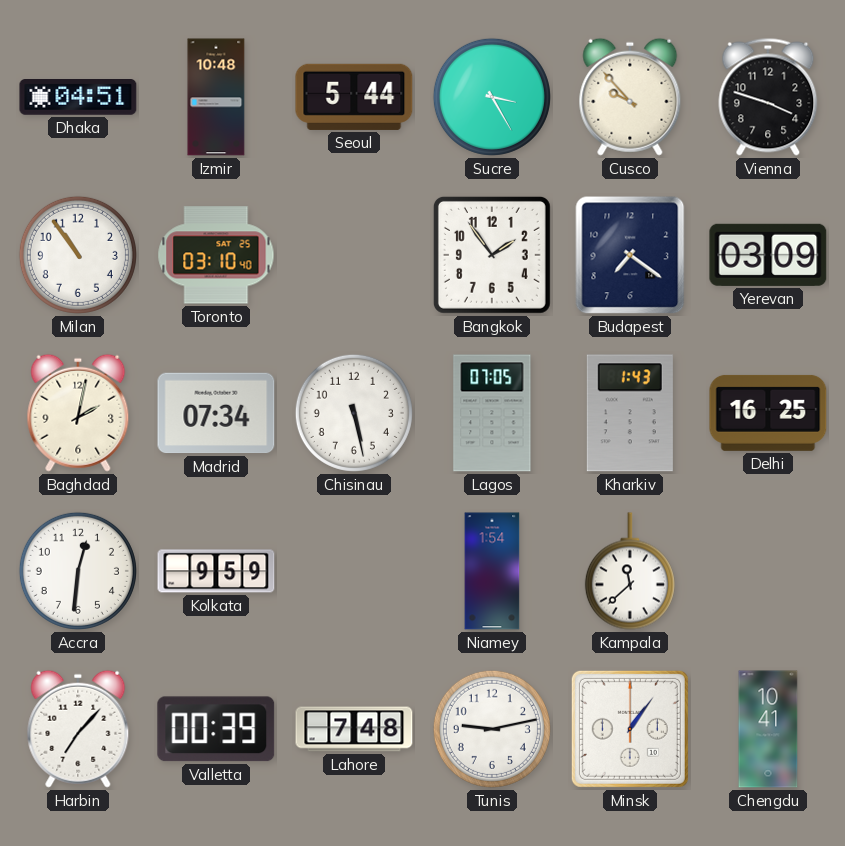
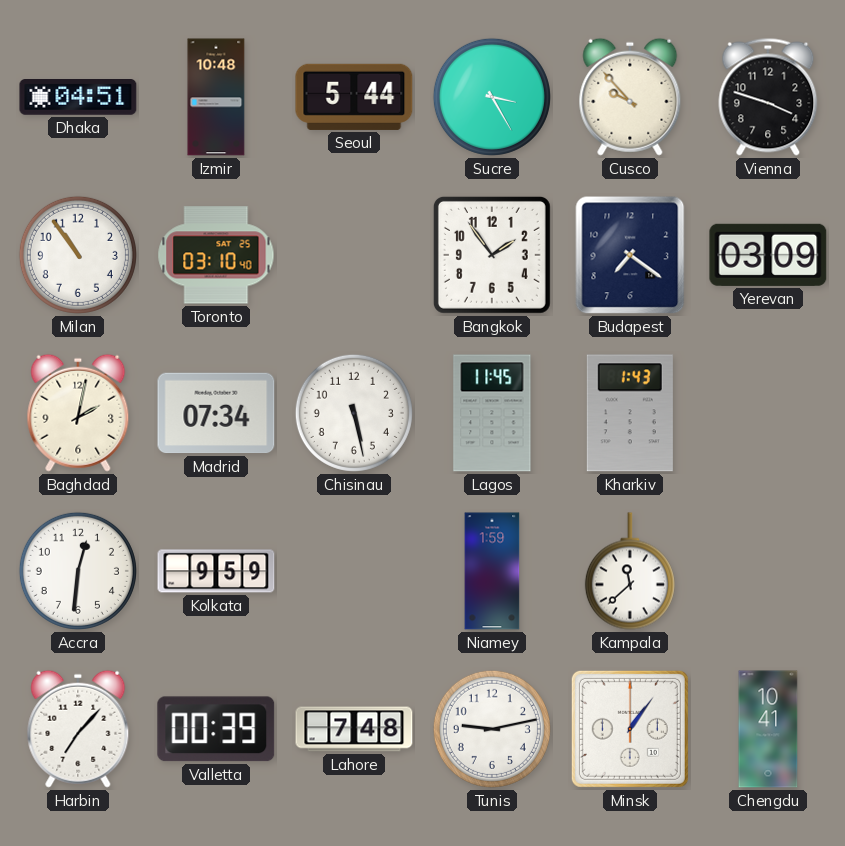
Lagos: 07:05 -> 11:45
Delhi: 16:25 -> none
Niamey: 1:54 -> 1:59
